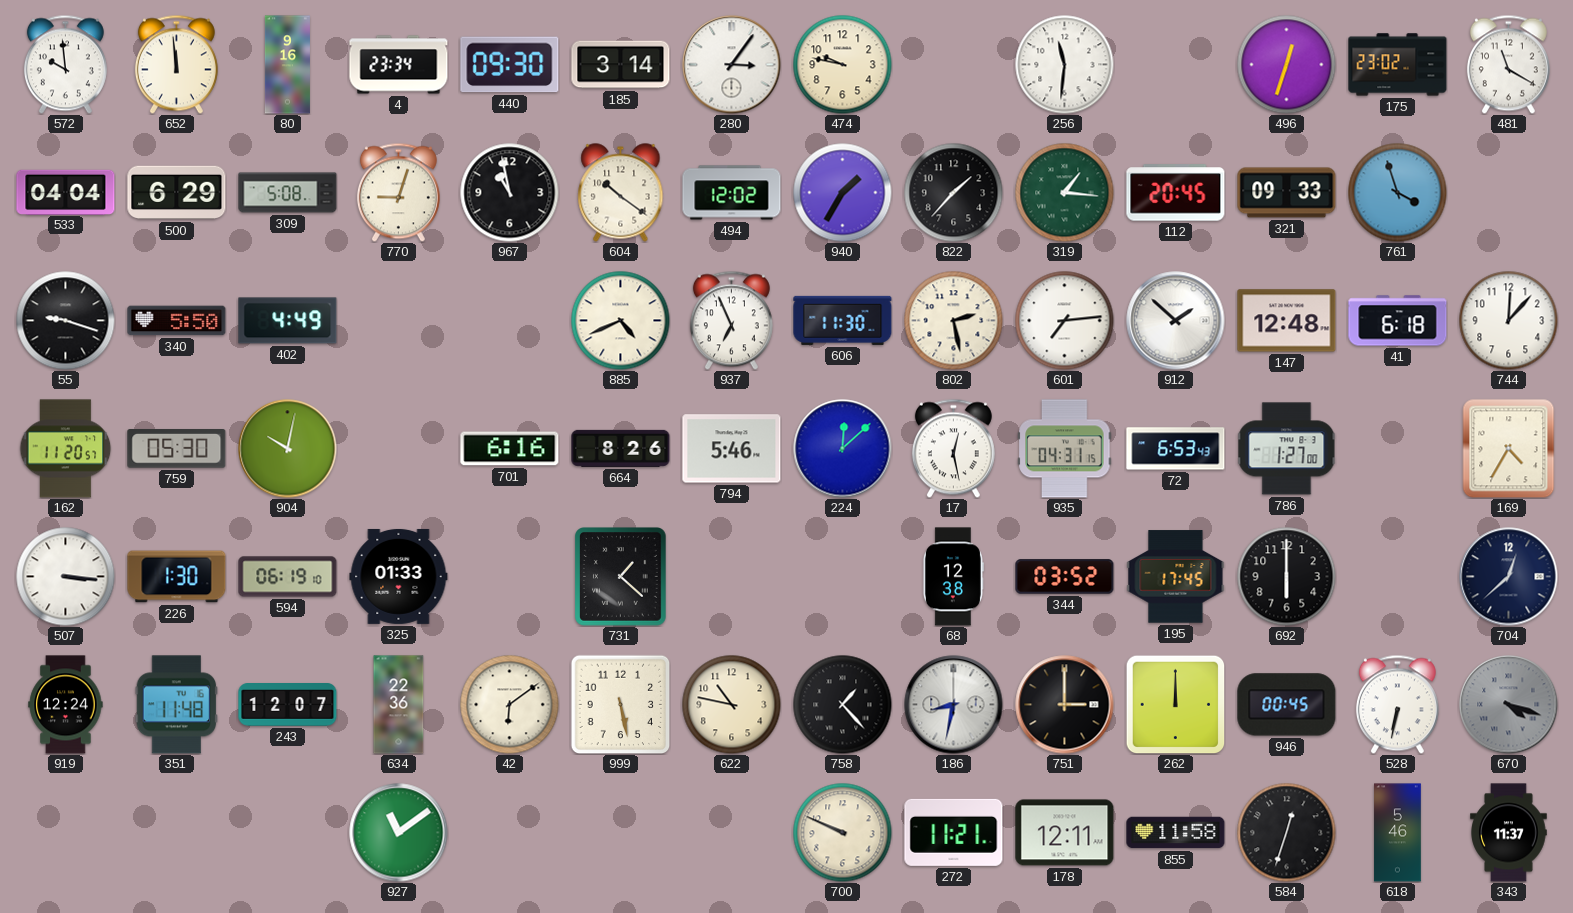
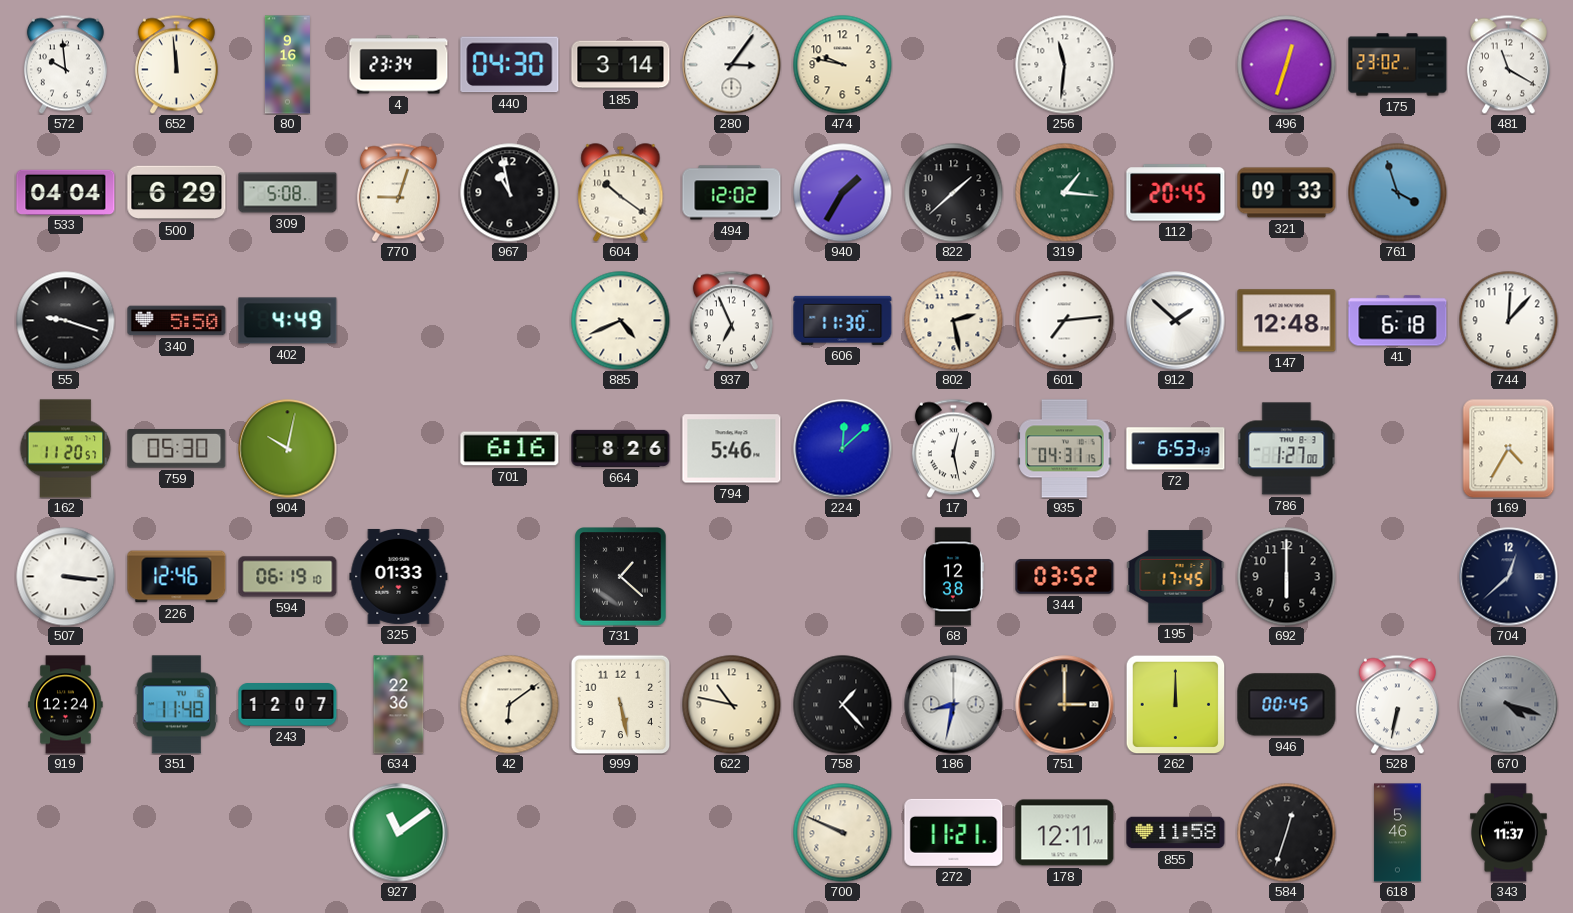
440: 09:30 -> 04:30
822: 1:37 -> 1:38
226: 1:30 -> 12:46
